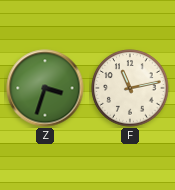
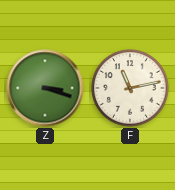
Z: 3:33 -> 3:18
